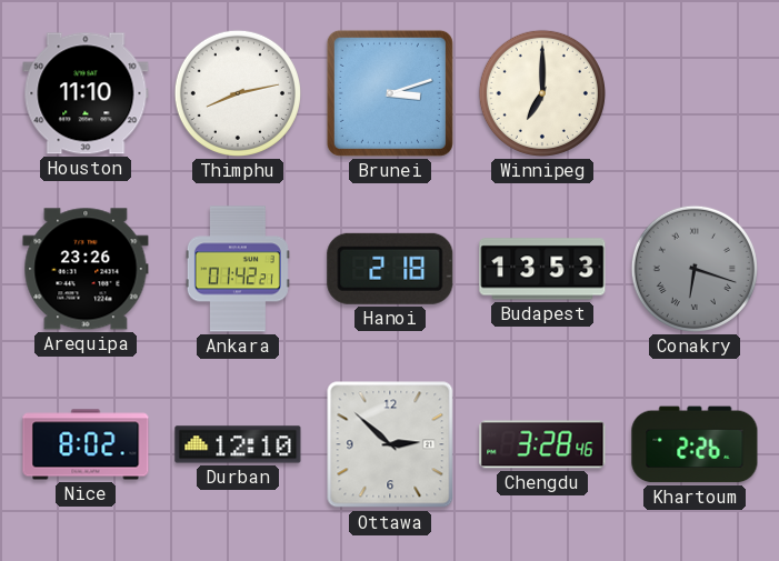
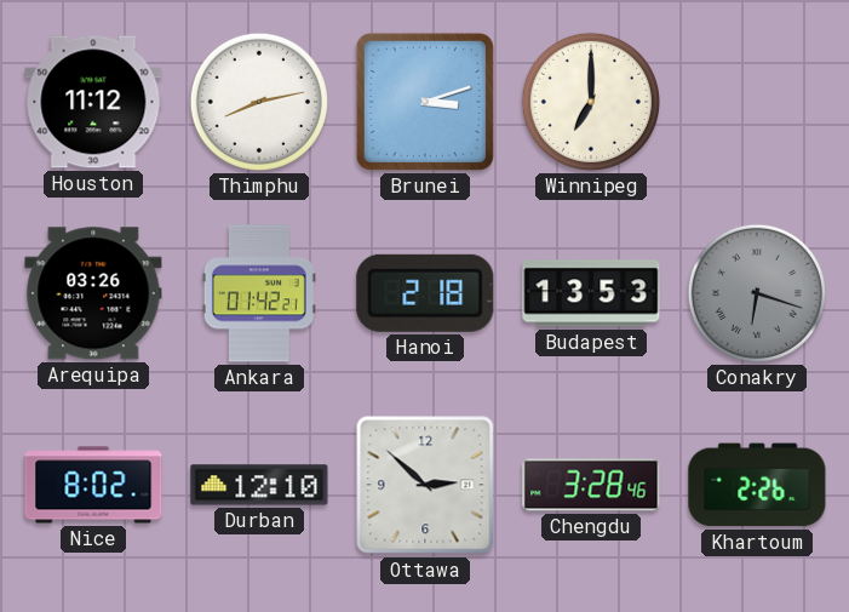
Houston: 11:10 -> 11:12
Arequipa: 23:26 -> 03:26
